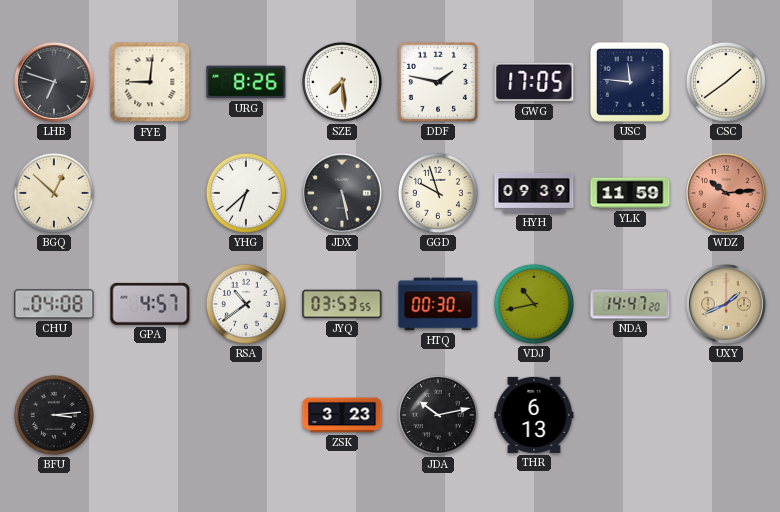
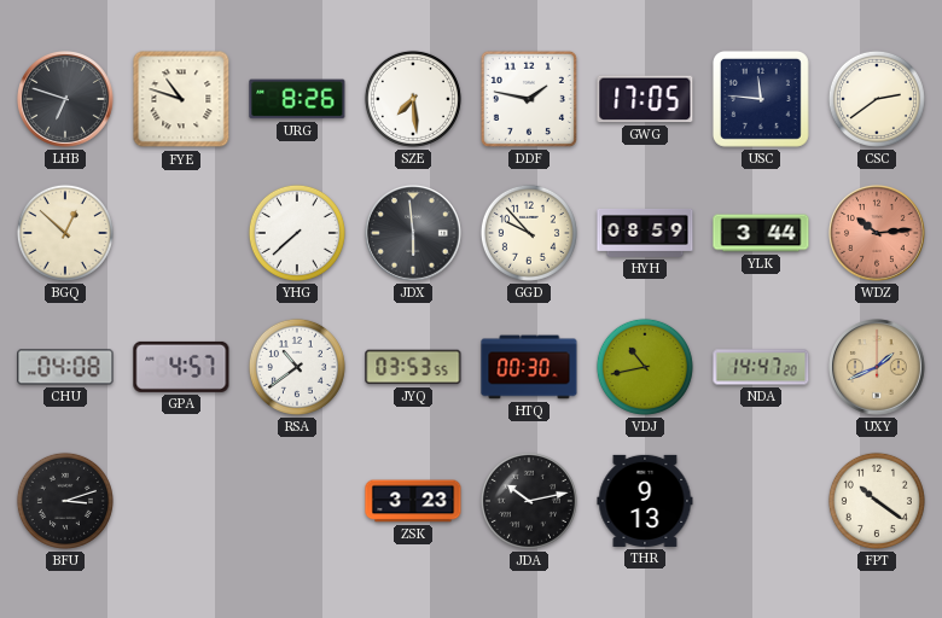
FYE: 9:01 -> 10:48
CSC: 1:39 -> 2:39
YHG: 6:38 -> 7:38
JDX: 5:28 -> 5:59
GGD: 9:57 -> 9:53
HYH: 09:39 -> 08:59
YLK: 11:59 -> 3:44
BFU: 3:14 -> 3:12
THR: 6:13 -> 9:13
FPT: none -> 10:21
